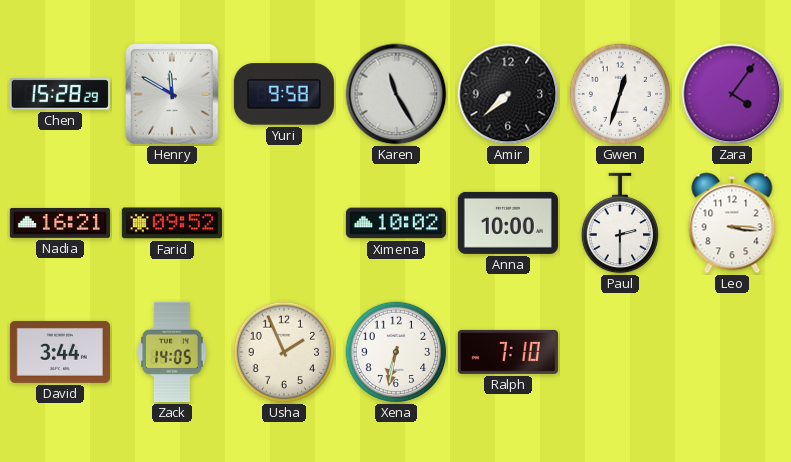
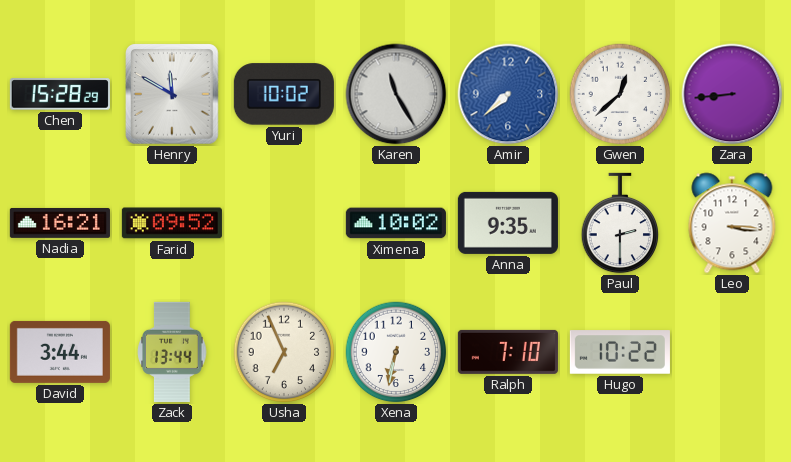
Yuri: 9:58 -> 10:02
Amir dial: black -> blue
Gwen: 12:33 -> 12:38
Zara: 4:06 -> 8:44
Anna: 10:00 -> 9:35
Zack: 14:05 -> 13:44
Usha: 1:56 -> 6:56
Hugo: none -> 10:22
